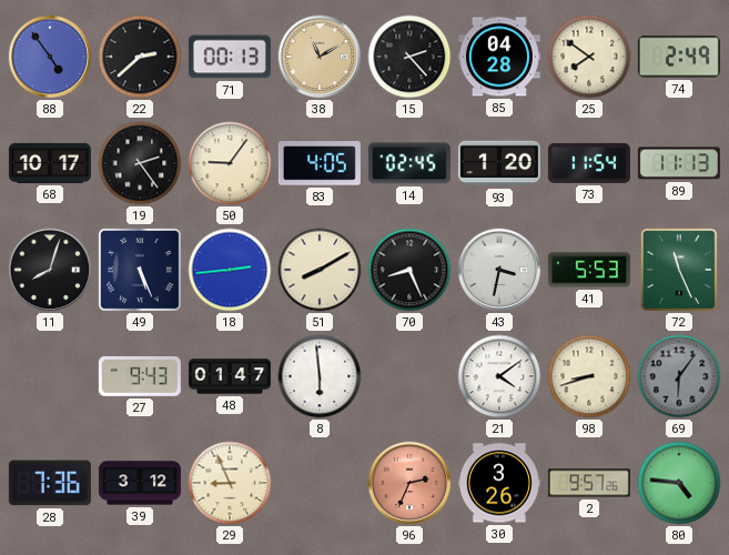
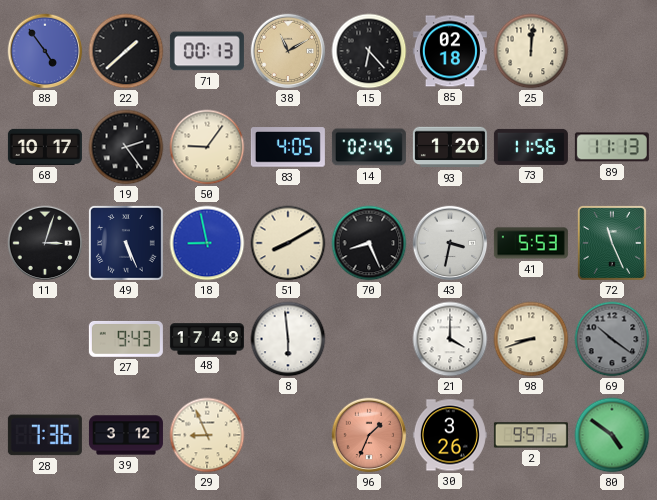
22: 2:38 -> 1:38
15: 2:23 -> 6:23
85: 04:28 -> 02:18
25: 7:51 -> 12:01
74: 2:49 -> none
73: 11:54 -> 11:56
11: 8:03 -> 3:03
18: 2:44 -> 8:58
48: 01:47 -> 17:49
21: 4:09 -> 4:00
69: 6:06 -> 10:21
96: 2:34 -> 1:34
80: 4:46 -> 4:51
